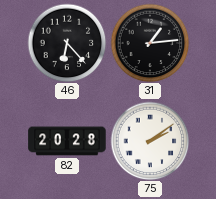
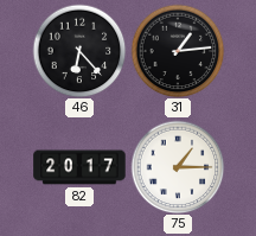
82: 20:28 -> 20:17
75: 2:09 -> 1:15
